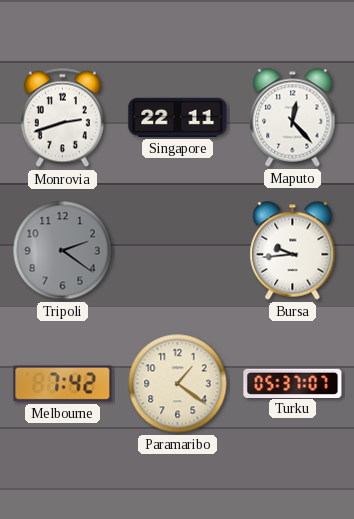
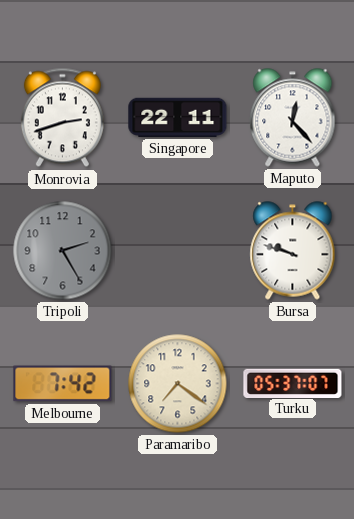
Tripoli: 2:21 -> 2:25
Bursa: 9:44 -> 9:48
Paramaribo: 1:21 -> 7:21
